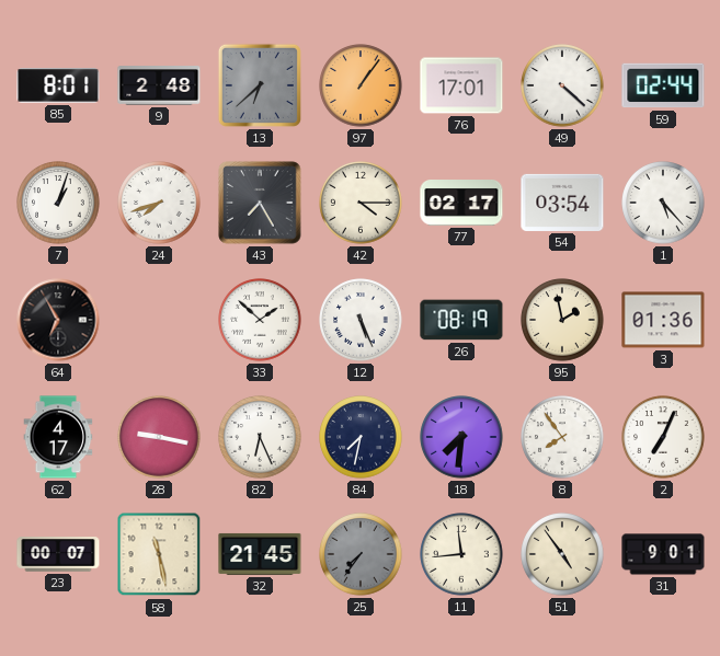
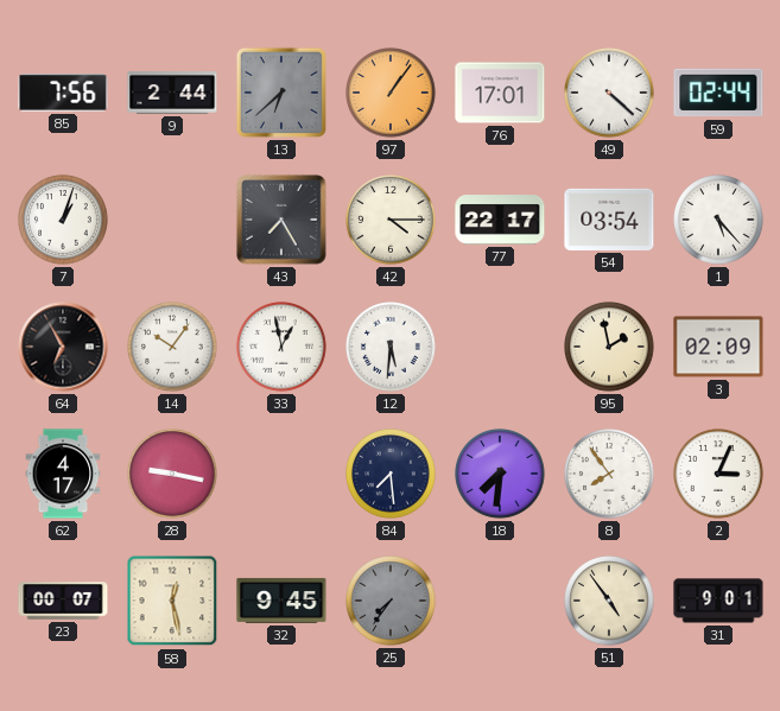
85: 8:01 -> 7:56
9: 2:48 -> 2:44
24: 7:42 -> none
77: 02:17 -> 22:17
14: none -> 10:06
33: 1:52 -> 12:58
12: 5:26 -> 5:31
26: 08:19 -> none
3: 01:36 -> 02:09
82: 6:26 -> none
84: 7:32 -> 7:29
2: 7:04 -> 3:04
58: 11:28 -> 12:28
32: 21:45 -> 9:45
11: 11:44 -> none
